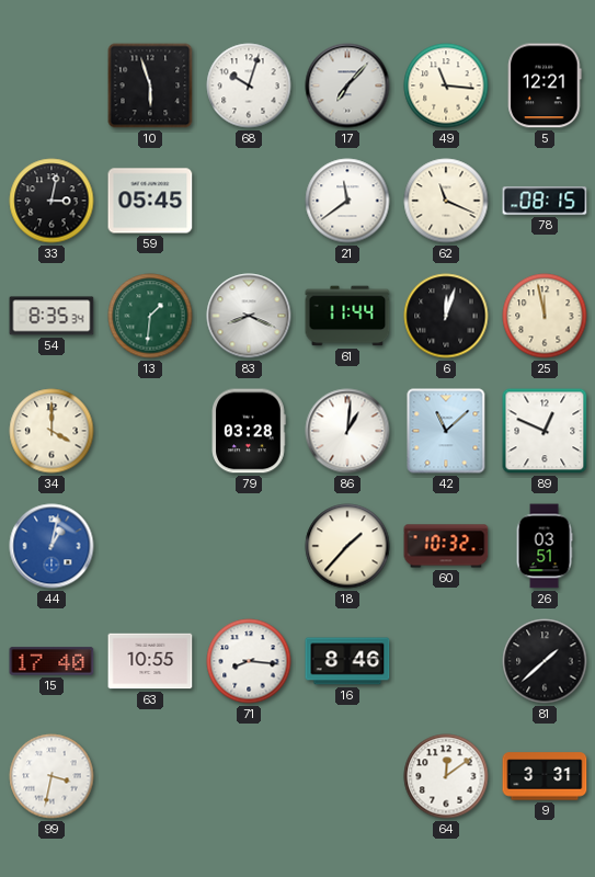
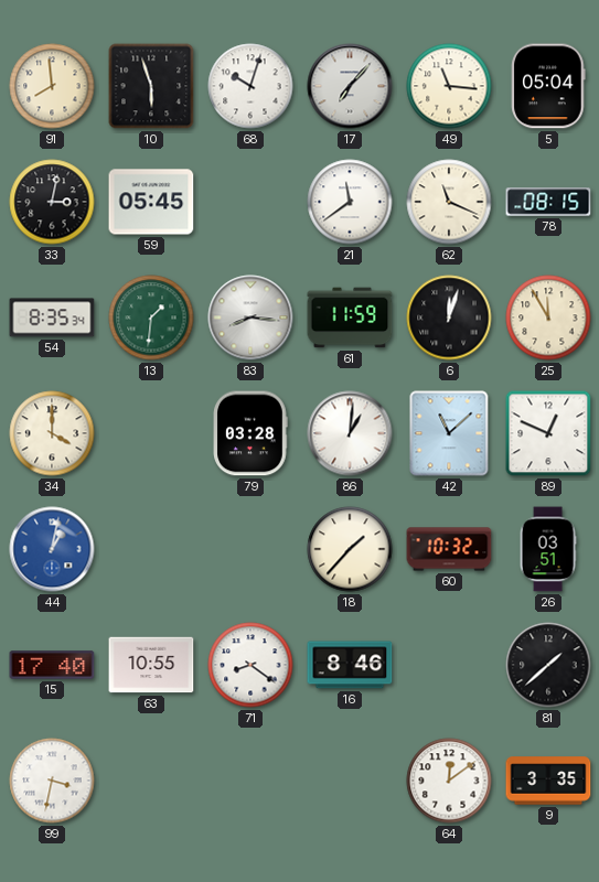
91: none -> 7:59
5: 12:21 -> 05:04
83: 8:19 -> 8:16
61: 11:44 -> 11:59
25: 11:58 -> 11:55
71: 8:16 -> 8:21
9: 3:31 -> 3:35
